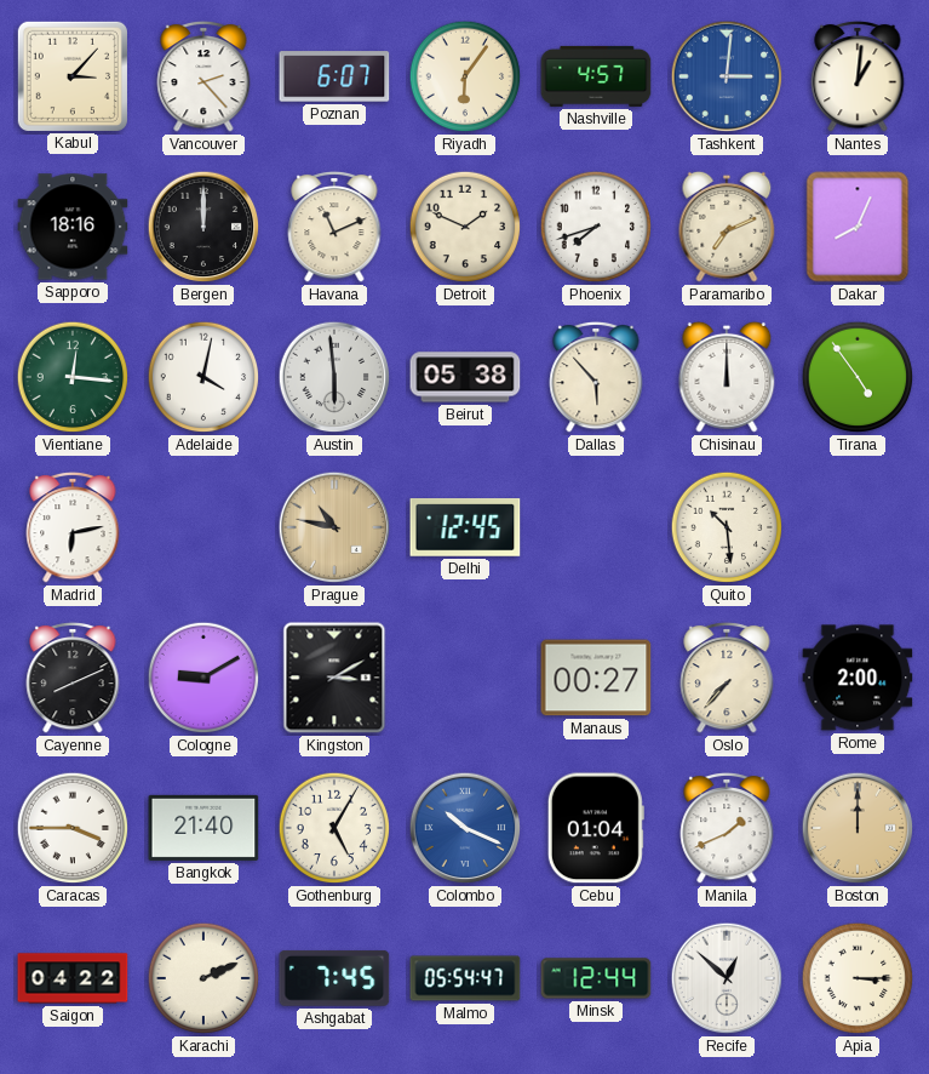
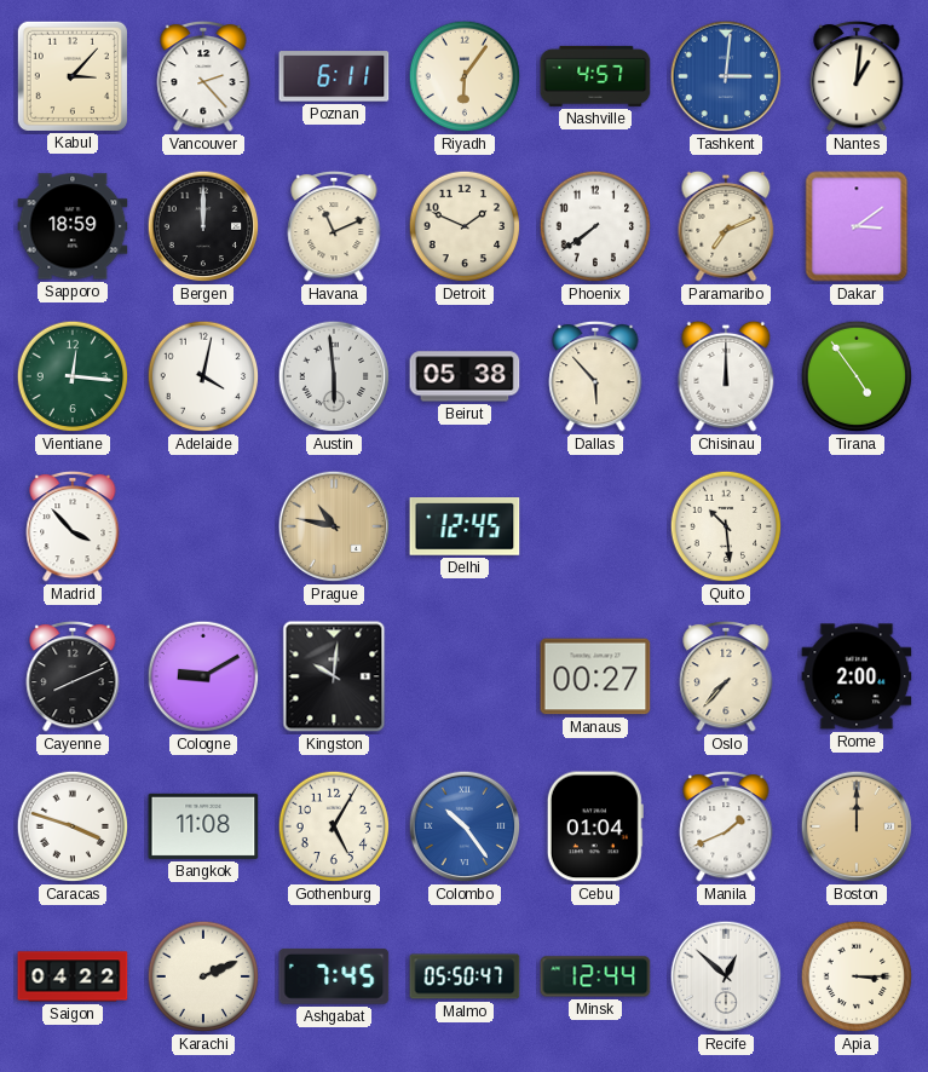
Poznan: 6:07 -> 6:11
Sapporo: 18:16 -> 18:59
Phoenix: 7:42 -> 7:39
Dakar: 8:04 -> 3:09
Madrid: 6:13 -> 3:53
Kingston: 3:10 -> 10:01
Caracas: 3:45 -> 3:48
Bangkok: 21:40 -> 11:08
Colombo: 10:19 -> 10:24
Malmo: 05:54 -> 05:50
